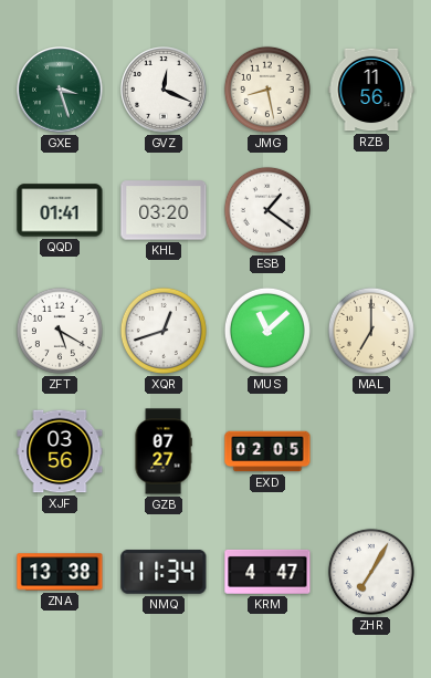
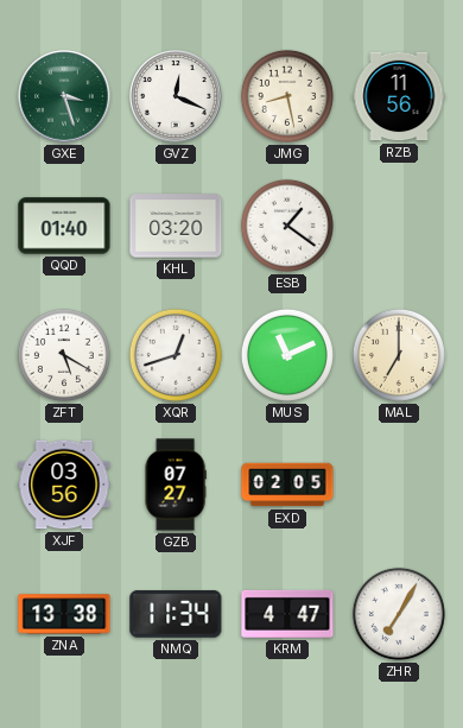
QQD: 01:41 -> 01:40
MUS: 11:08 -> 11:11
